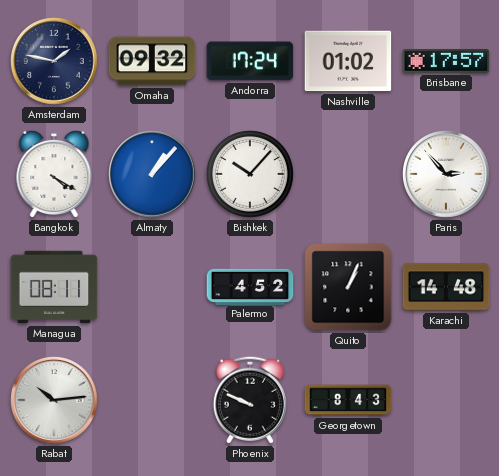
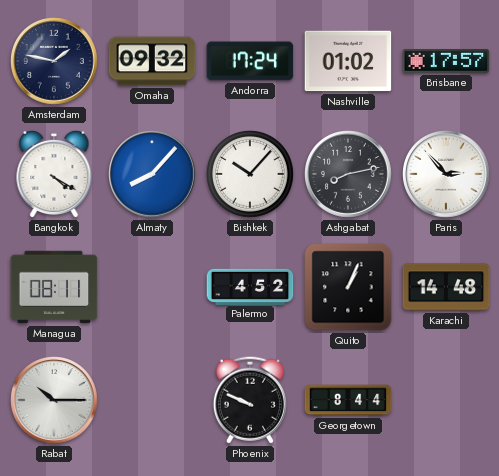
Almaty: 1:07 -> 8:07
Ashgabat: none -> 8:13
Rabat: 10:14 -> 10:15
Georgetown: 8:43 -> 8:44
